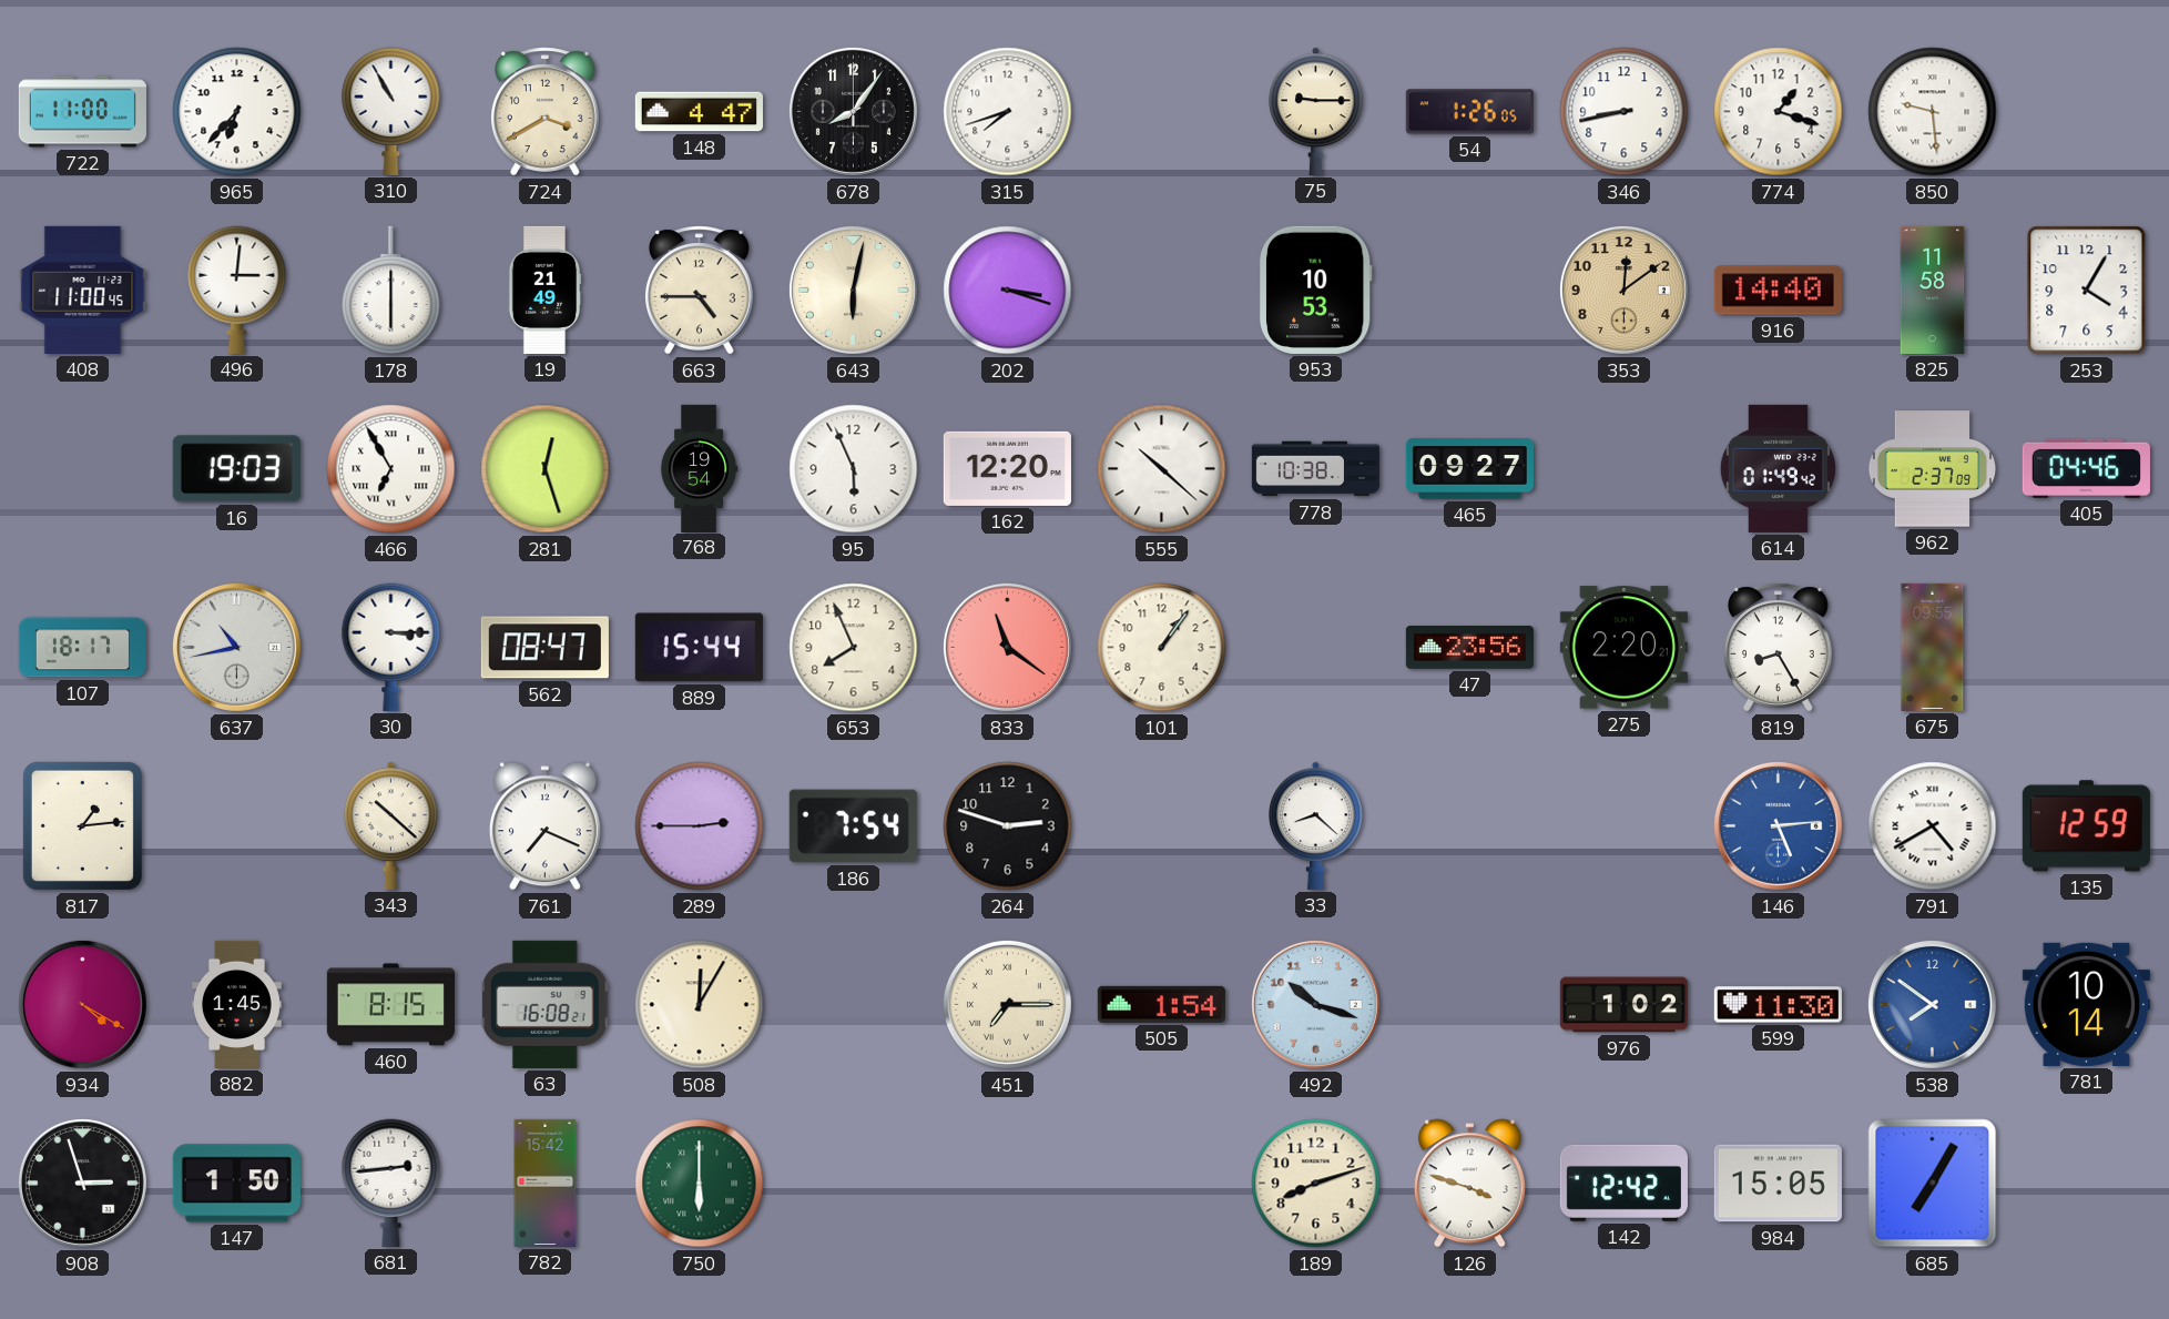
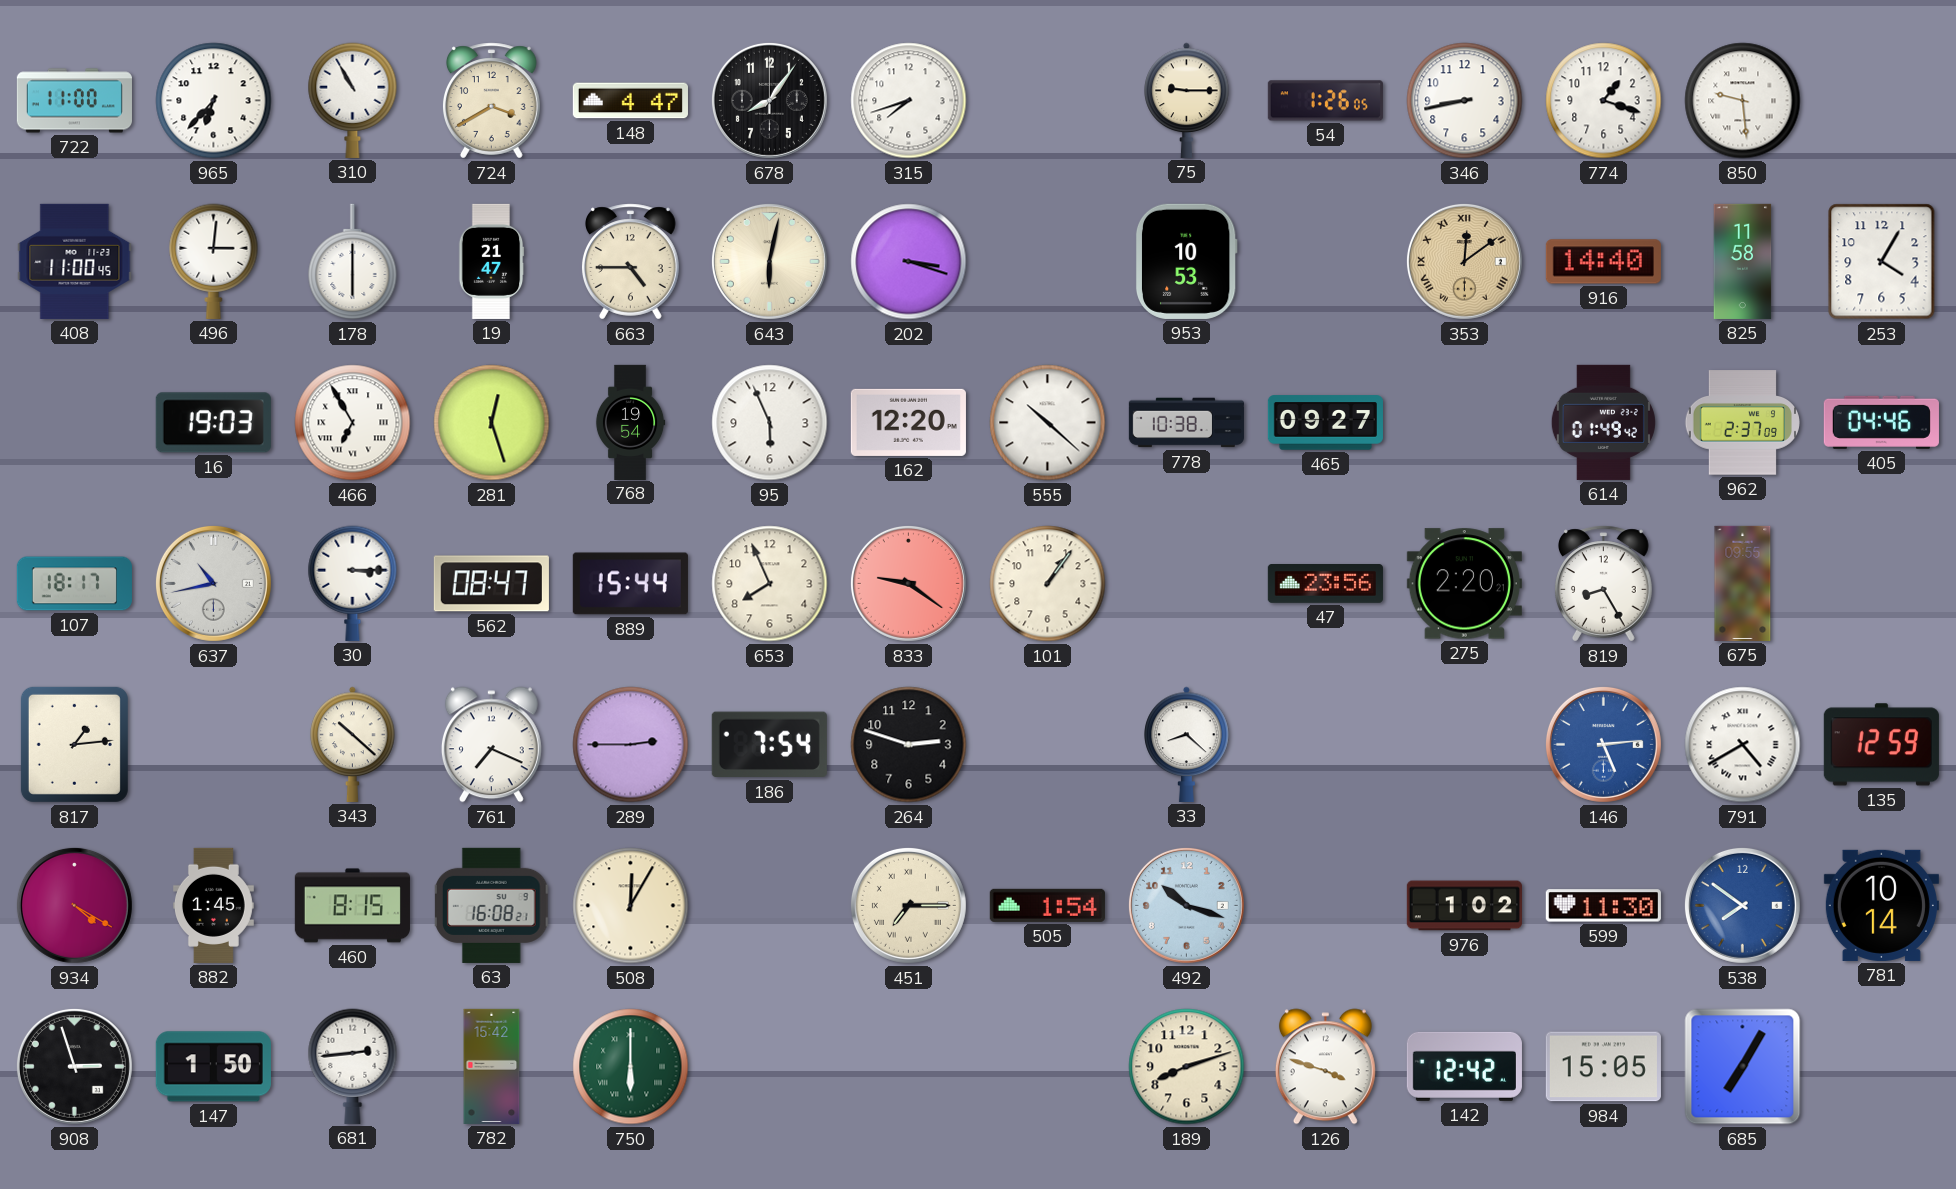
19: 21:49 -> 21:47
353 numerals: Arabic -> Roman
833: 11:21 -> 9:21
